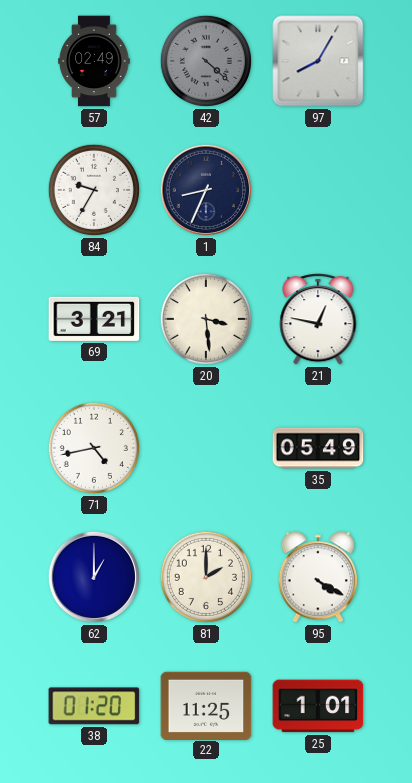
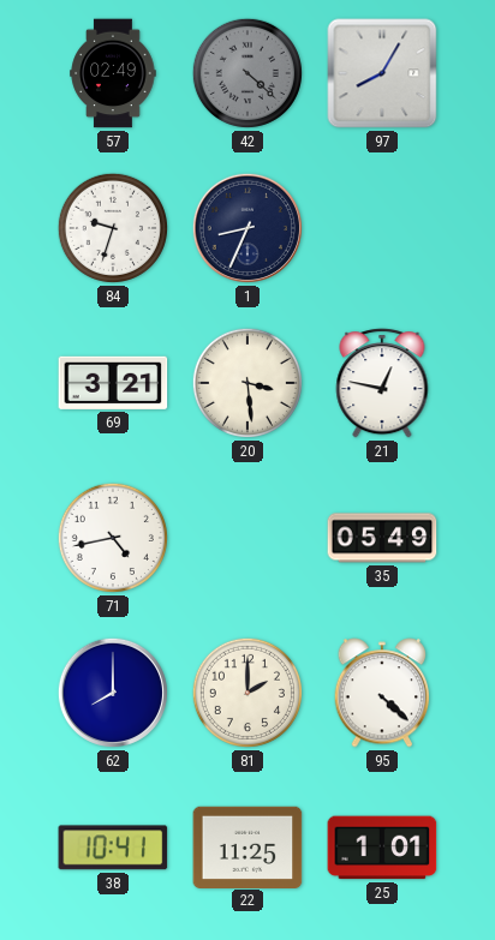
84: 9:35 -> 9:33
62: 1:00 -> 8:00
95: 4:20 -> 4:22
38: 01:20 -> 10:41
